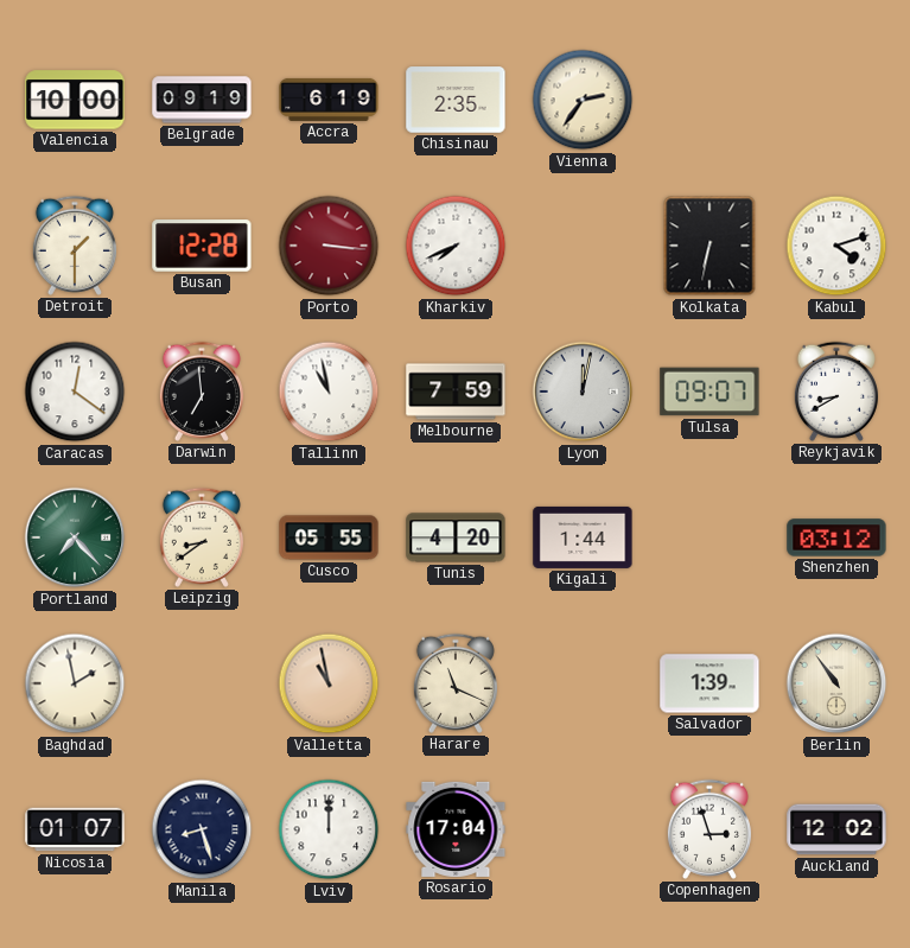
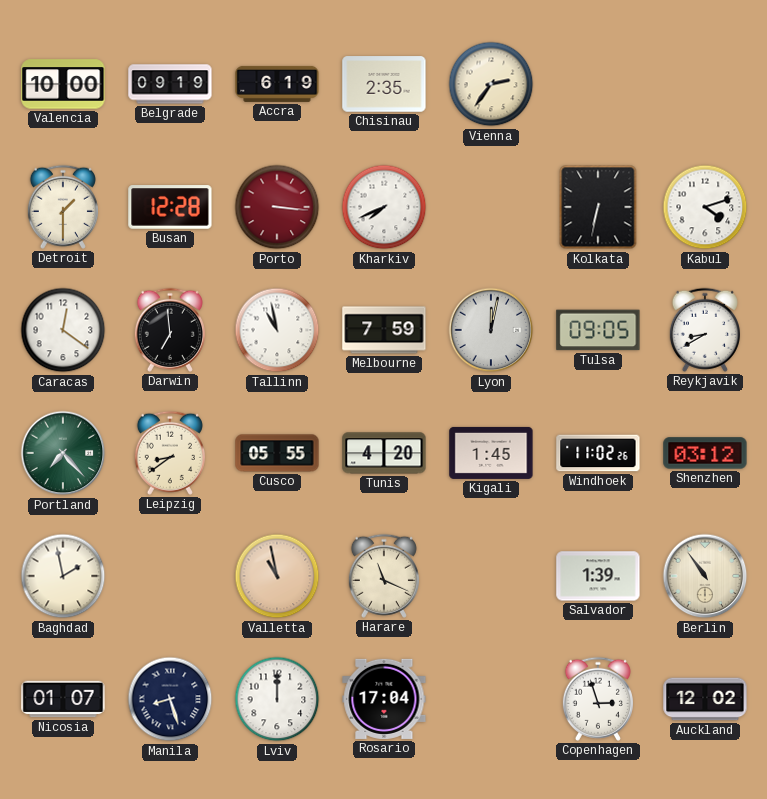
Tulsa: 09:07 -> 09:05
Kigali: 1:44 -> 1:45
Windhoek: none -> 11:02
